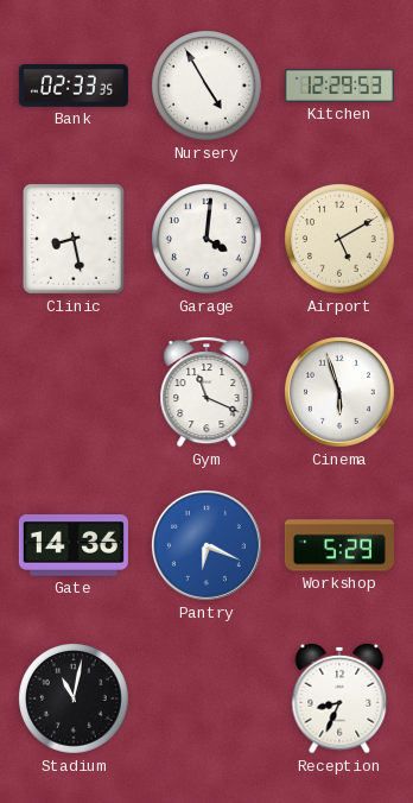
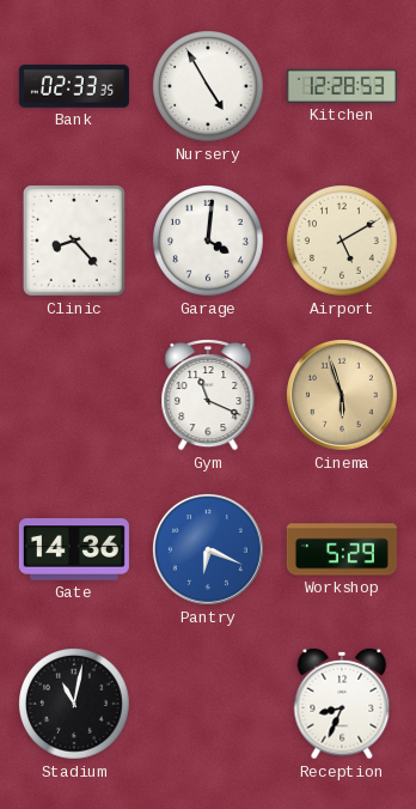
Kitchen: 12:29 -> 12:28
Clinic: 8:28 -> 8:23
Cinema dial: white -> champagne
